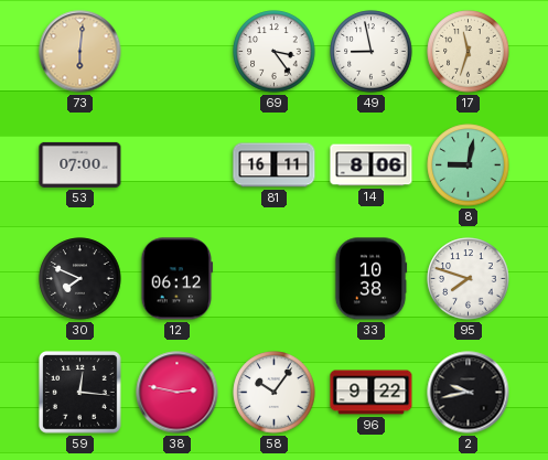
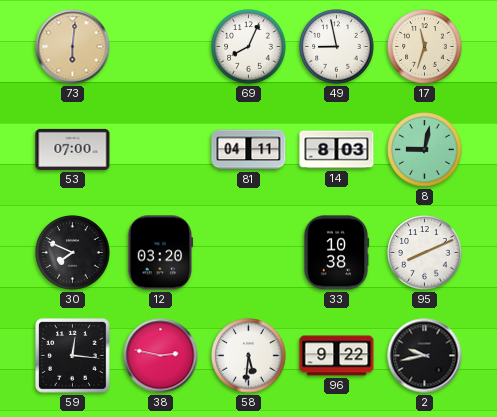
69: 3:24 -> 8:04
81: 16:11 -> 04:11
14: 8:06 -> 8:03
12: 06:12 -> 03:20
95: 7:48 -> 8:11
58: 10:06 -> 5:31
